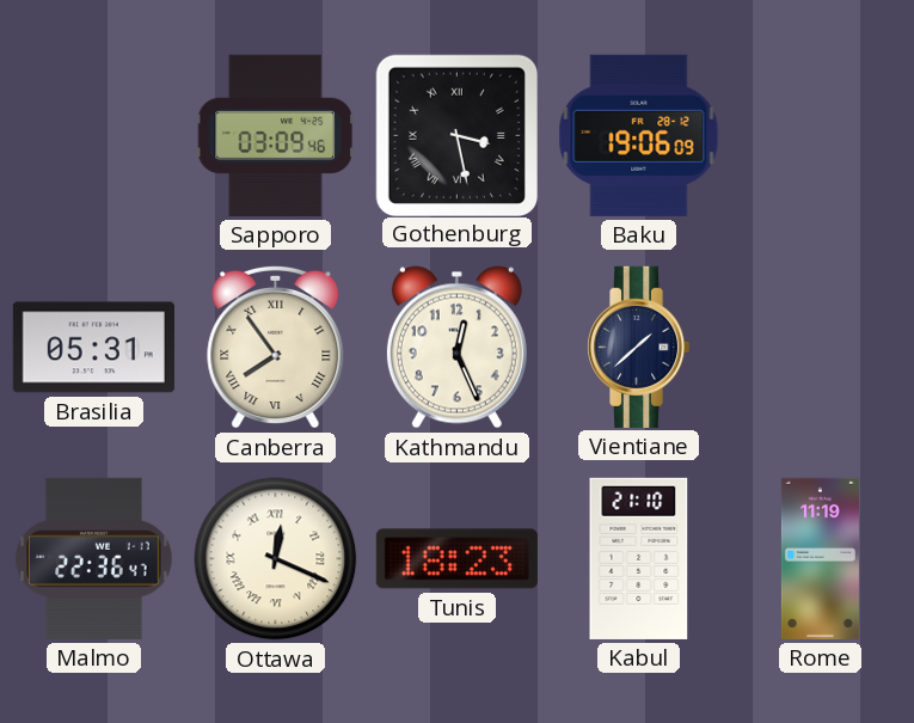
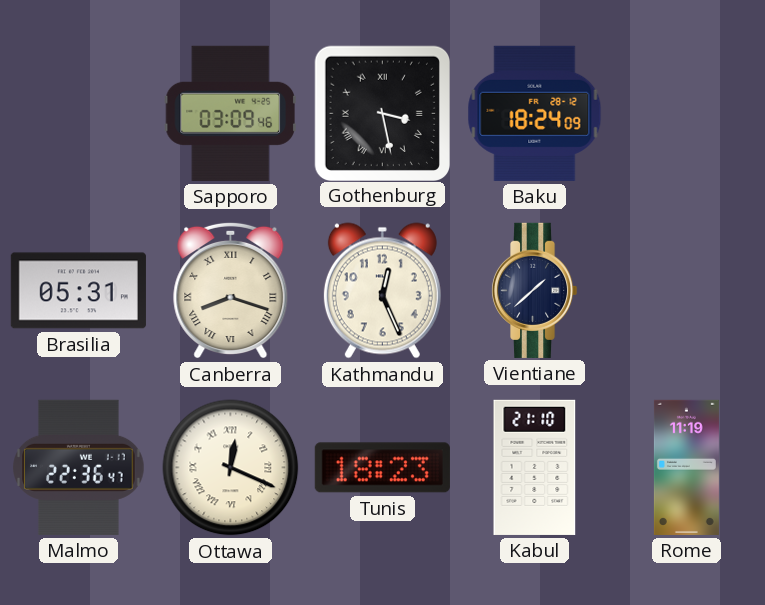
Baku: 19:06 -> 18:24
Canberra: 7:54 -> 8:18
